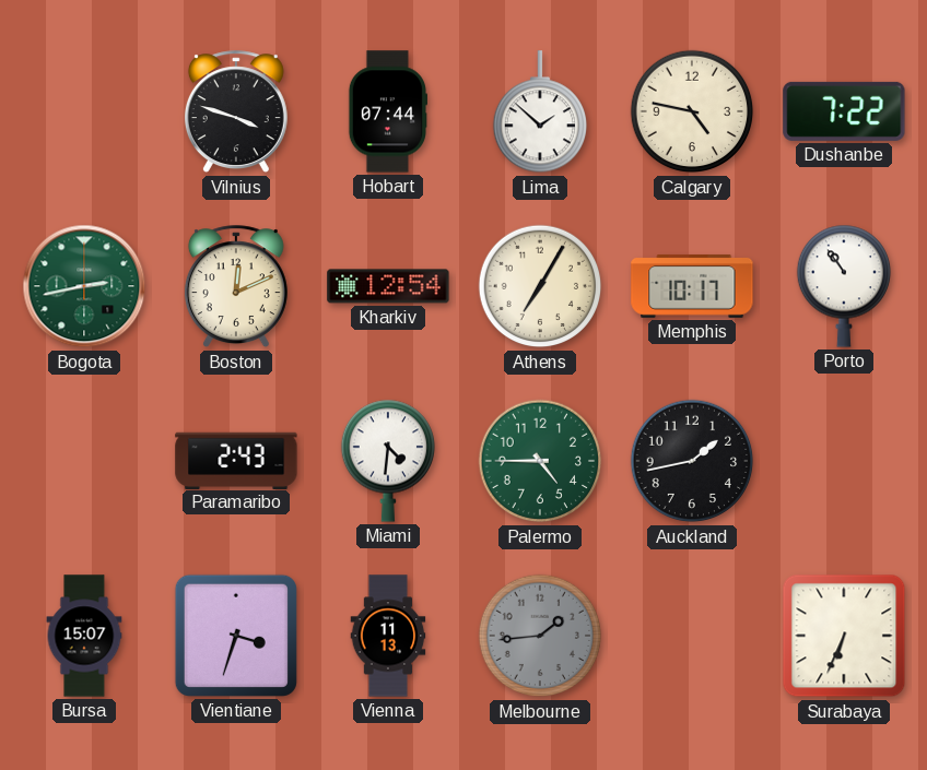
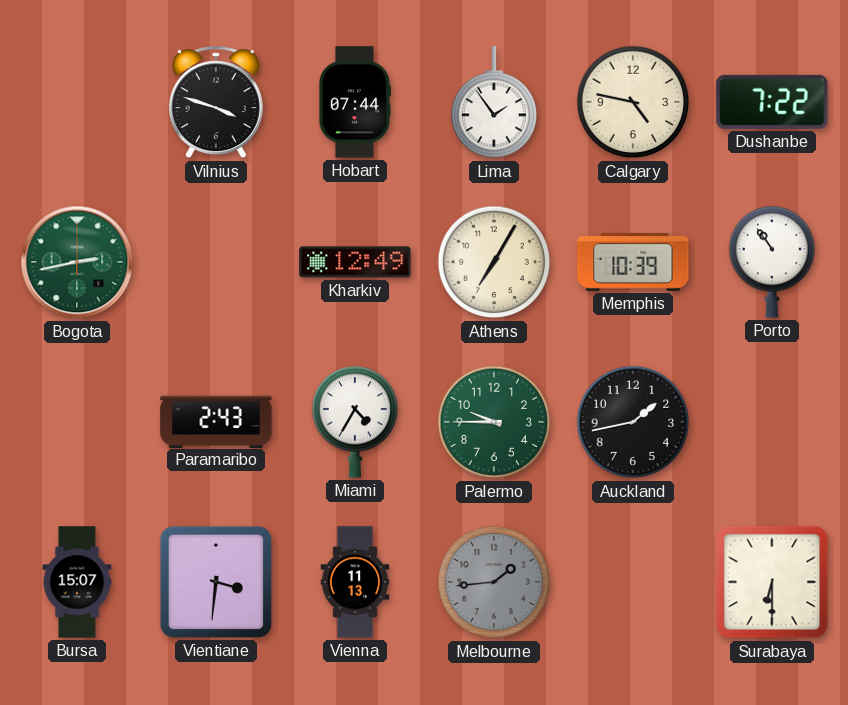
Lima: 1:52 -> 1:54
Boston: 12:11 -> none
Kharkiv: 12:54 -> 12:49
Memphis: 10:17 -> 10:39
Miami: 4:31 -> 4:35
Palermo: 4:45 -> 9:45
Vientiane: 3:33 -> 3:31
Surabaya: 6:34 -> 6:30
